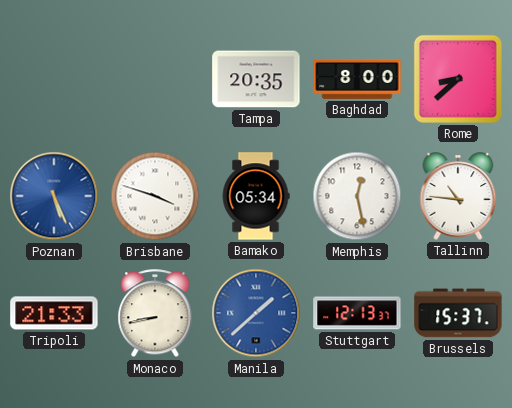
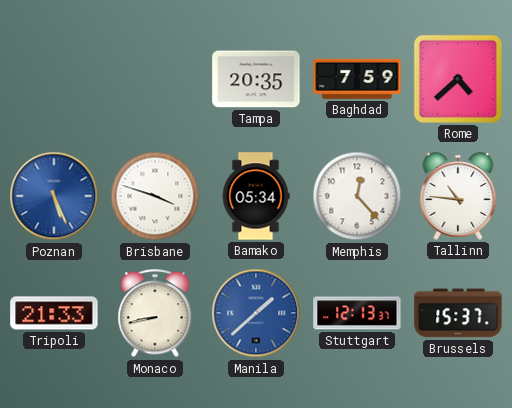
Baghdad: 8:00 -> 7:59
Rome: 8:38 -> 4:38
Memphis: 12:28 -> 12:23
